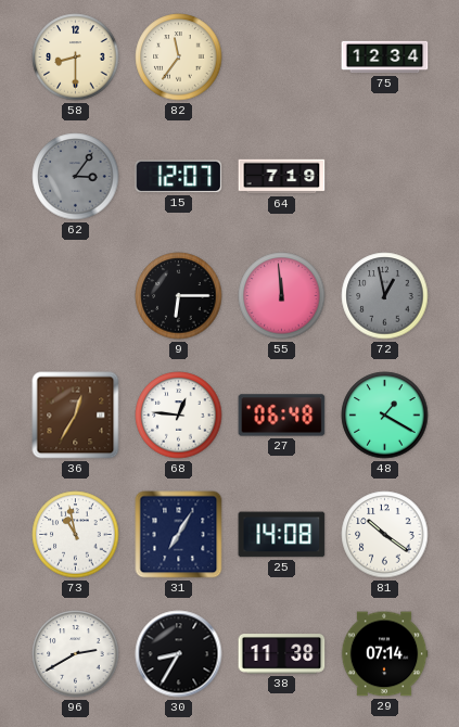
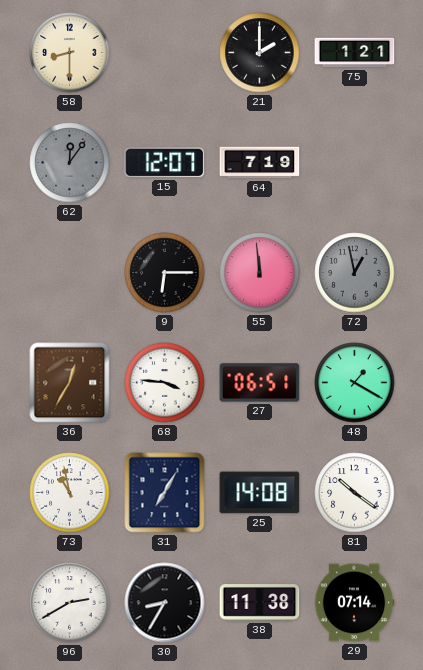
82: 11:36 -> none
21: none -> 2:00
75: 12:34 -> 1:21
62: 3:06 -> 12:06
68: 12:46 -> 3:46
27: 06:48 -> 06:51
